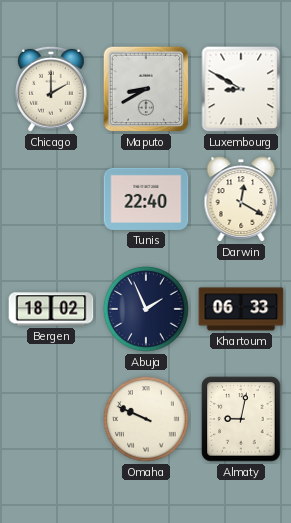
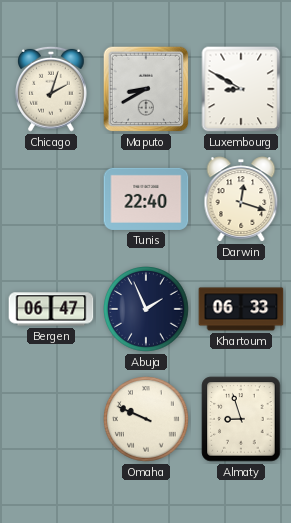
Chicago: 2:00 -> 2:03
Darwin: 12:20 -> 12:18
Bergen: 18:02 -> 06:47
Almaty: 9:02 -> 8:57
